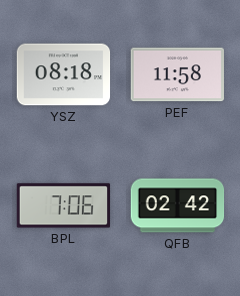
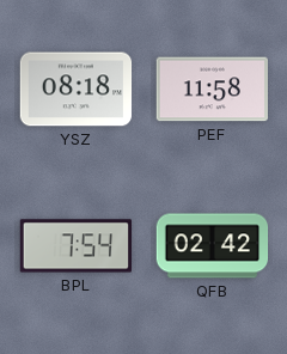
BPL: 7:06 -> 7:54
